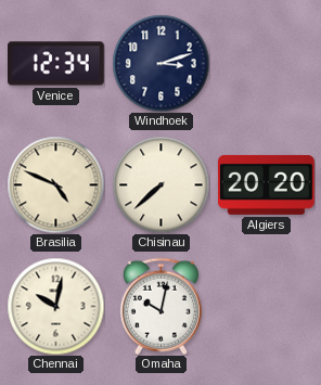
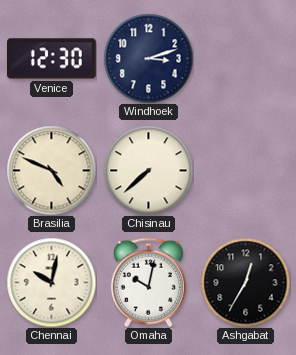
Venice: 12:34 -> 12:30
Algiers: 20:20 -> none
Ashgabat: none -> 12:35
